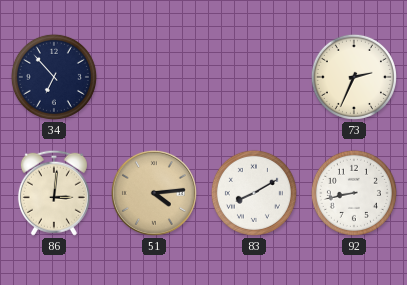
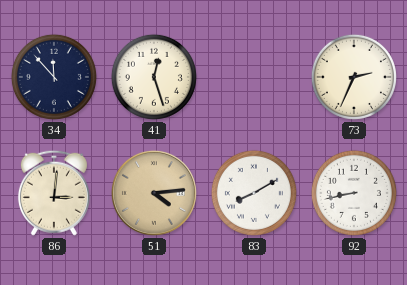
34: 6:53 -> 11:53
41: none -> 12:27
